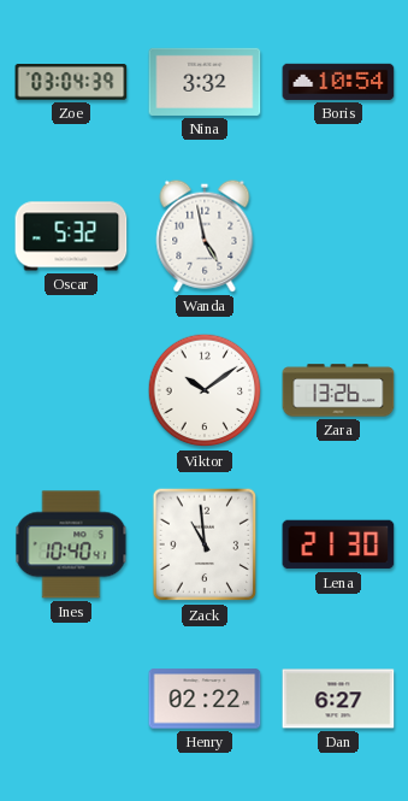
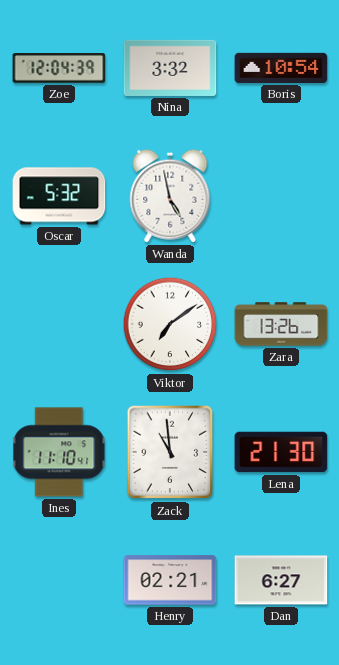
Zoe: 03:04 -> 12:04
Viktor: 10:09 -> 7:09
Ines: 10:40 -> 11:10
Henry: 02:22 -> 02:21
